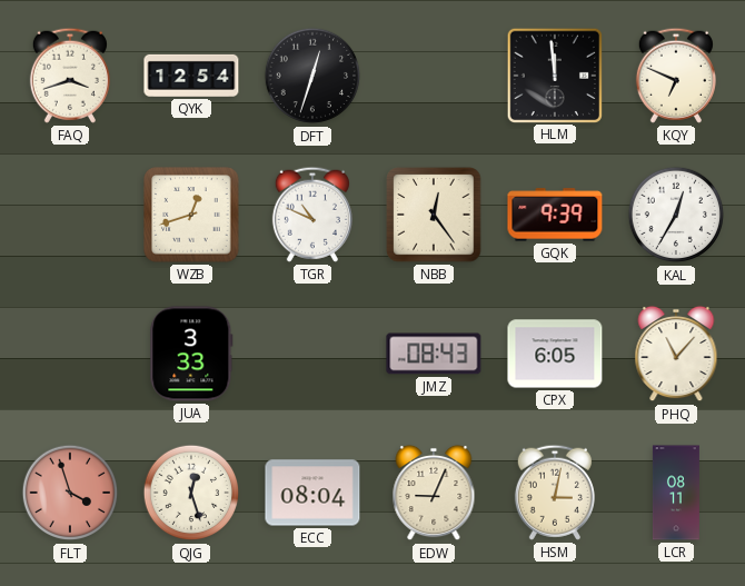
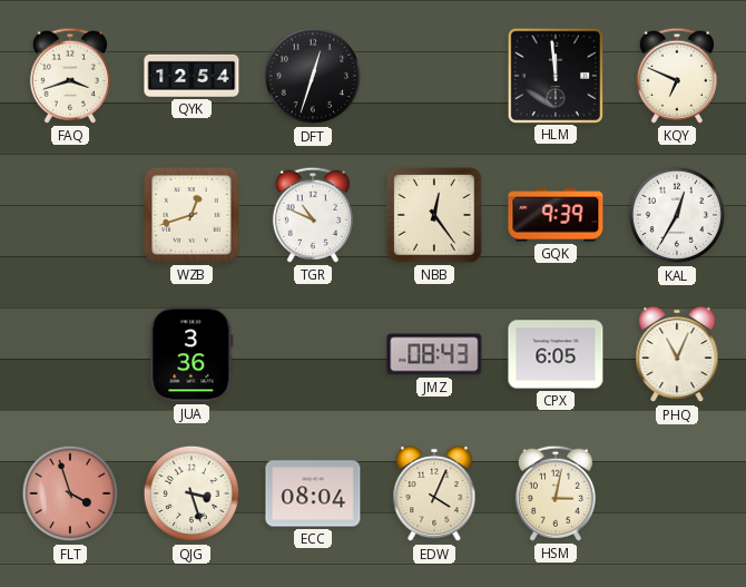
JUA: 3:33 -> 3:36
PHQ: 11:07 -> 11:04
QJG: 12:27 -> 3:27
EDW: 9:04 -> 4:04
LCR: 08:11 -> none
